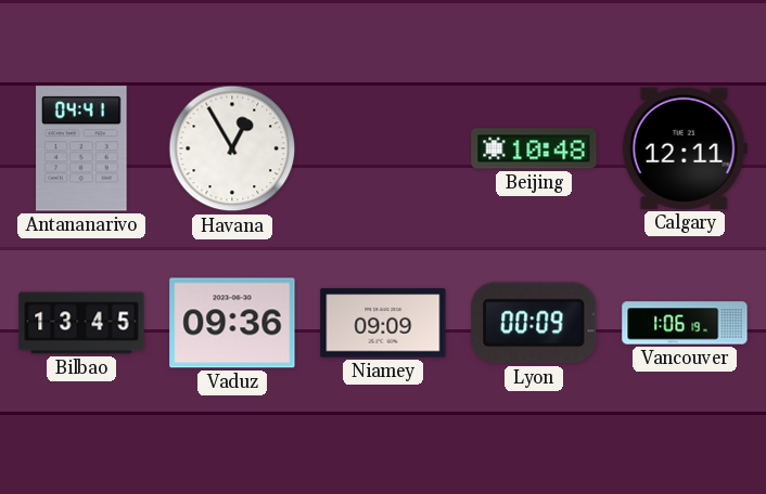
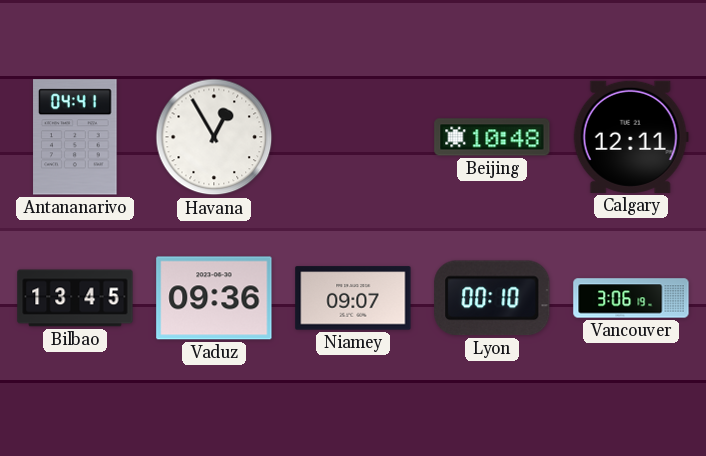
Niamey: 09:09 -> 09:07
Lyon: 00:09 -> 00:10
Vancouver: 1:06 -> 3:06
